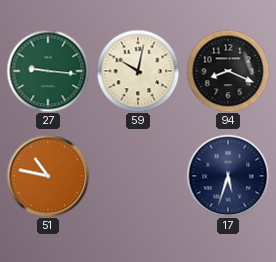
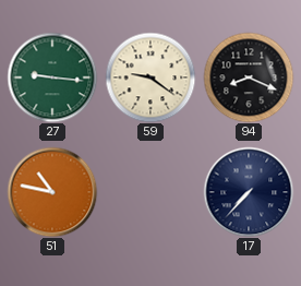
59: 10:02 -> 9:21
17: 5:33 -> 7:37
